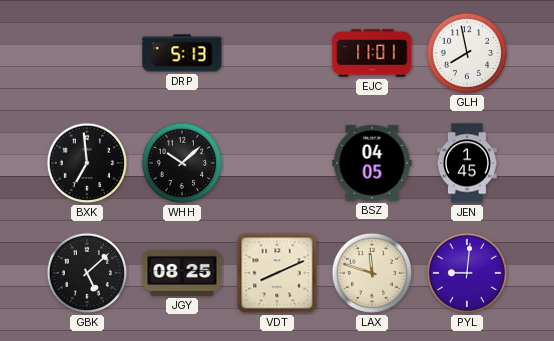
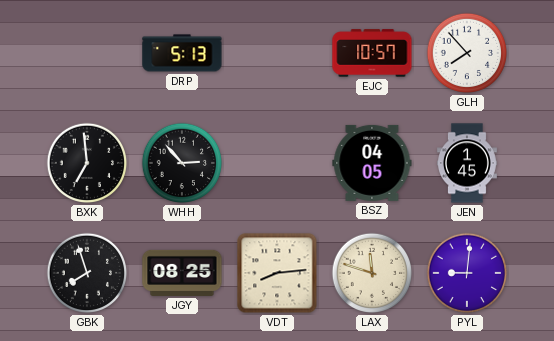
EJC: 11:01 -> 10:57
GLH: 7:58 -> 7:53
WHH: 10:08 -> 2:53
GBK: 5:08 -> 7:57
VDT: 8:11 -> 8:14
